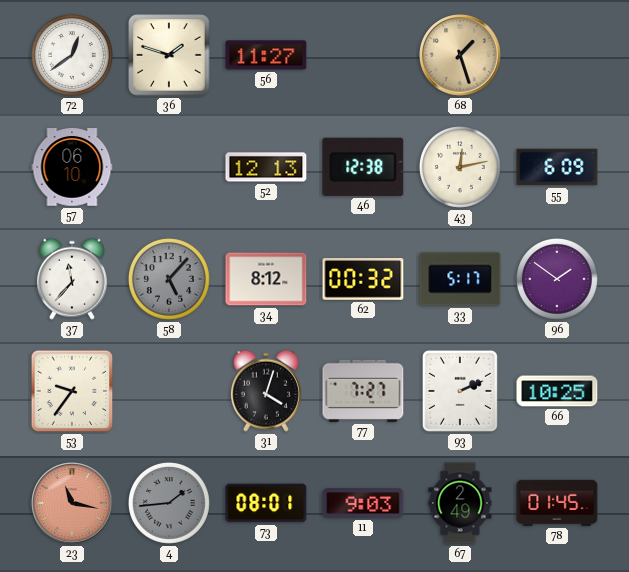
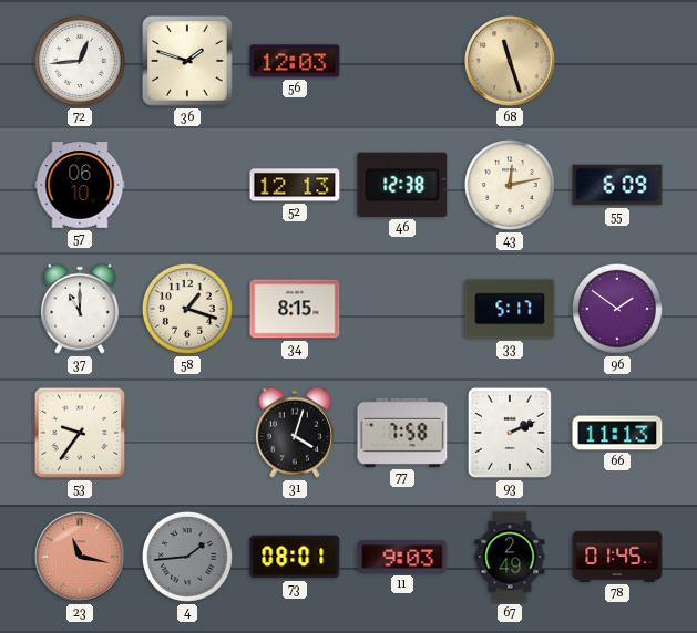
72: 12:39 -> 12:44
56: 11:27 -> 12:03
68: 1:27 -> 11:27
37: 11:37 -> 11:00
58: 5:07 -> 1:18
58 dial: grey -> cream
34: 8:12 -> 8:15
62: 00:32 -> none
77: 7:27 -> 7:58
66: 10:25 -> 11:13
